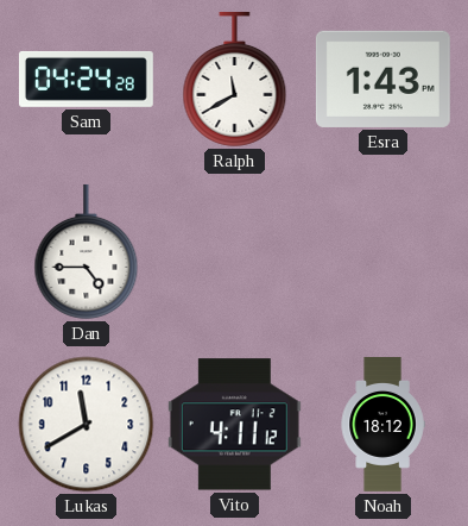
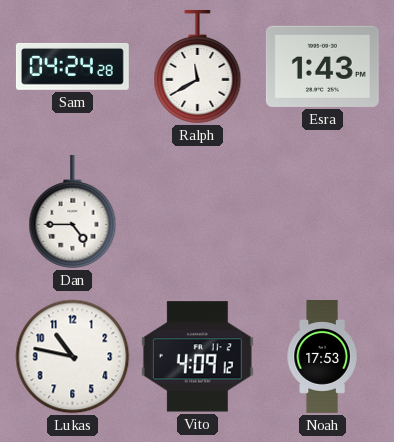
Lukas: 11:40 -> 10:47
Vito: 4:11 -> 4:09
Noah: 18:12 -> 17:53
